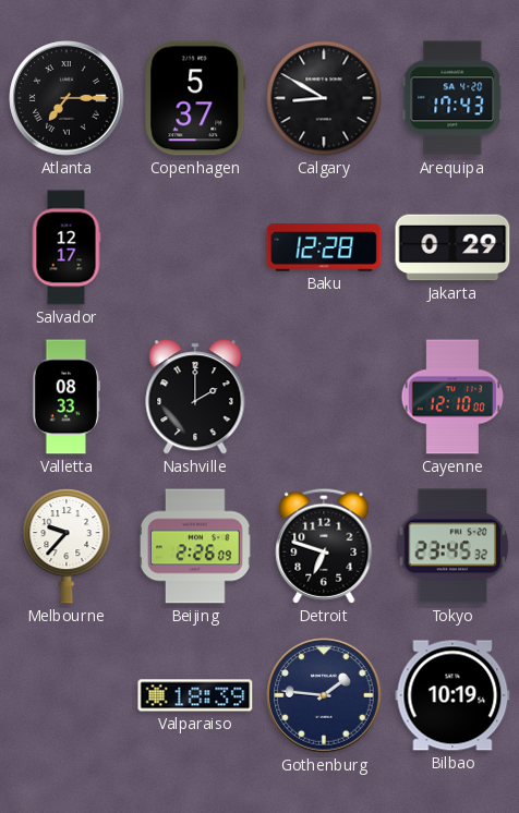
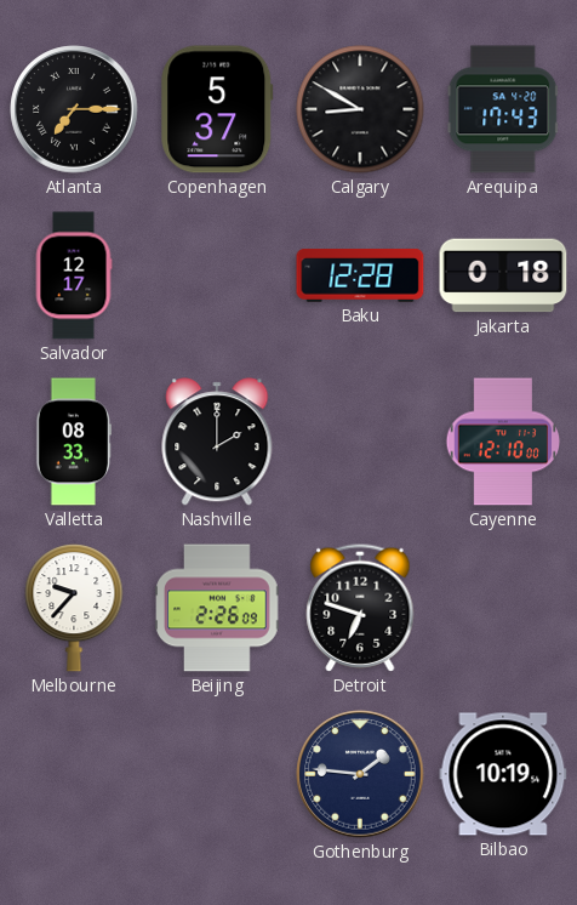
Jakarta: 0:29 -> 0:18
Tokyo: 23:45 -> none
Valparaiso: 18:39 -> none
